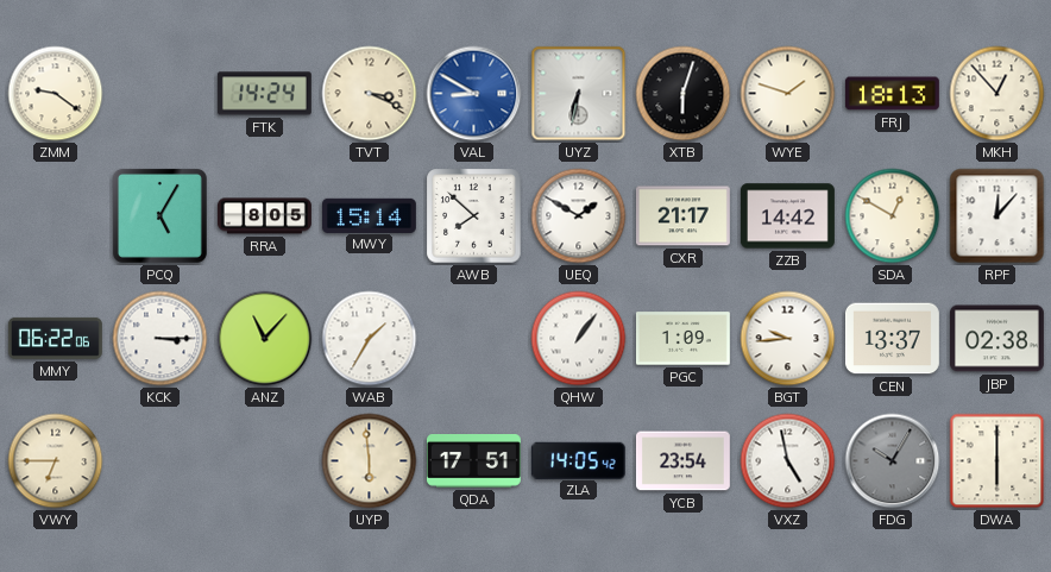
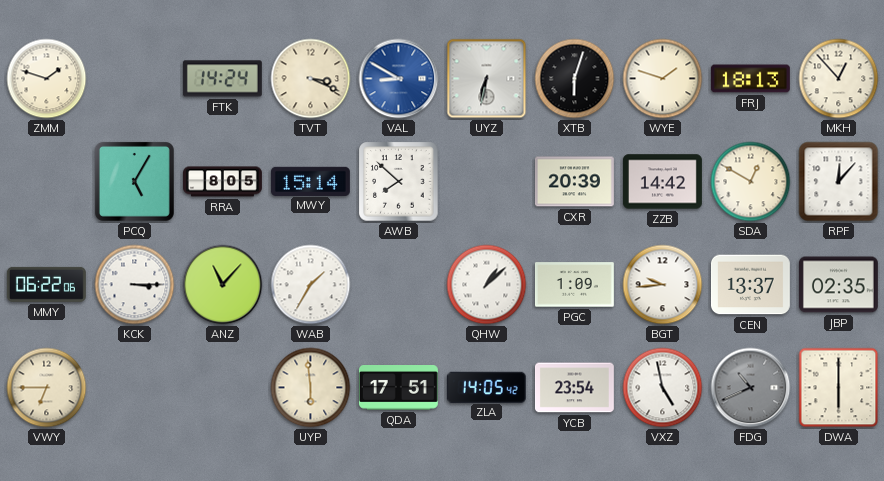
ZMM: 9:21 -> 1:48
UEQ: 1:50 -> none
CXR: 21:17 -> 20:39
QHW: 1:06 -> 1:08
JBP: 02:38 -> 02:35
FDG: 10:05 -> 10:41
